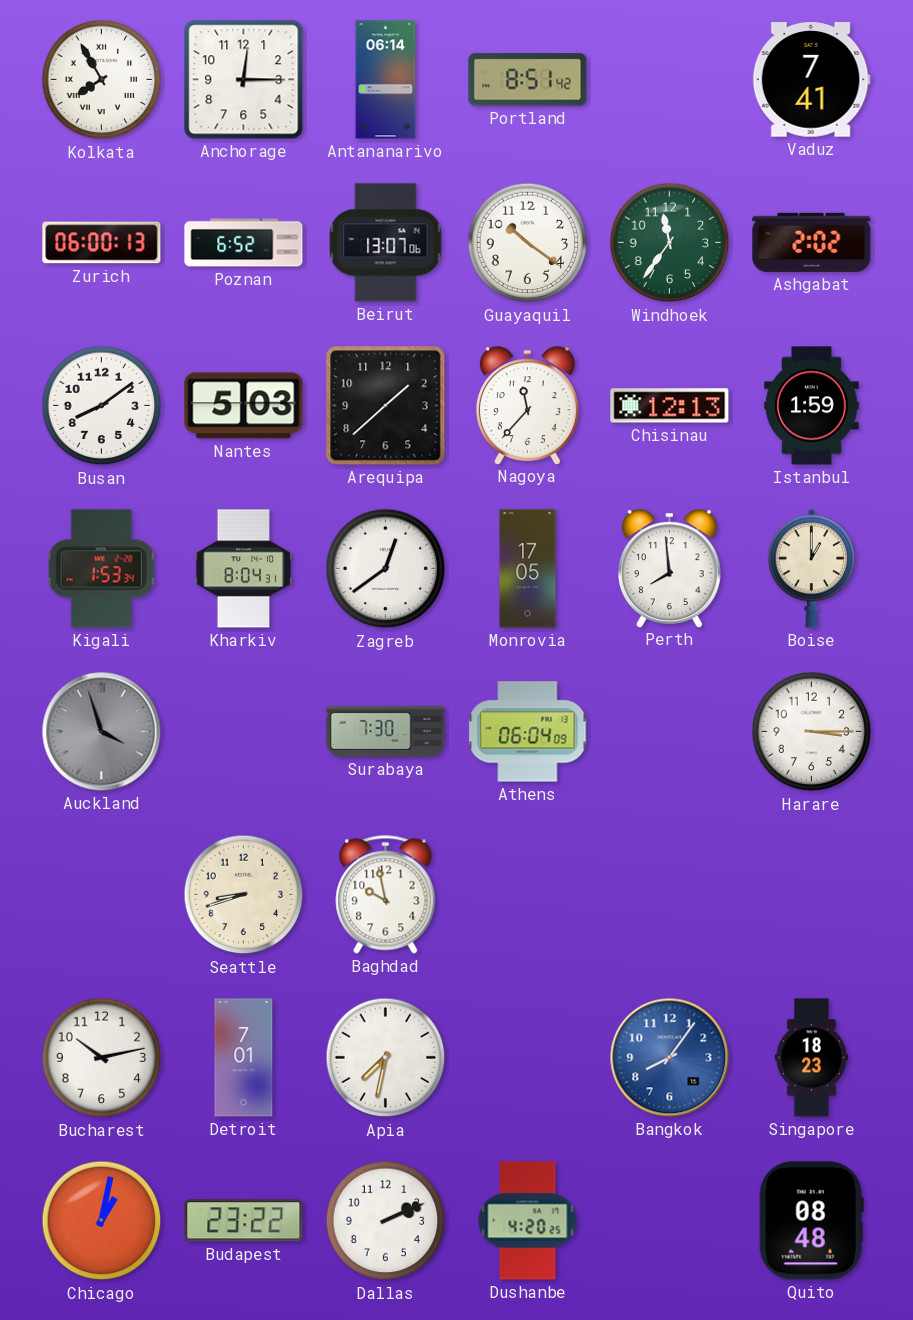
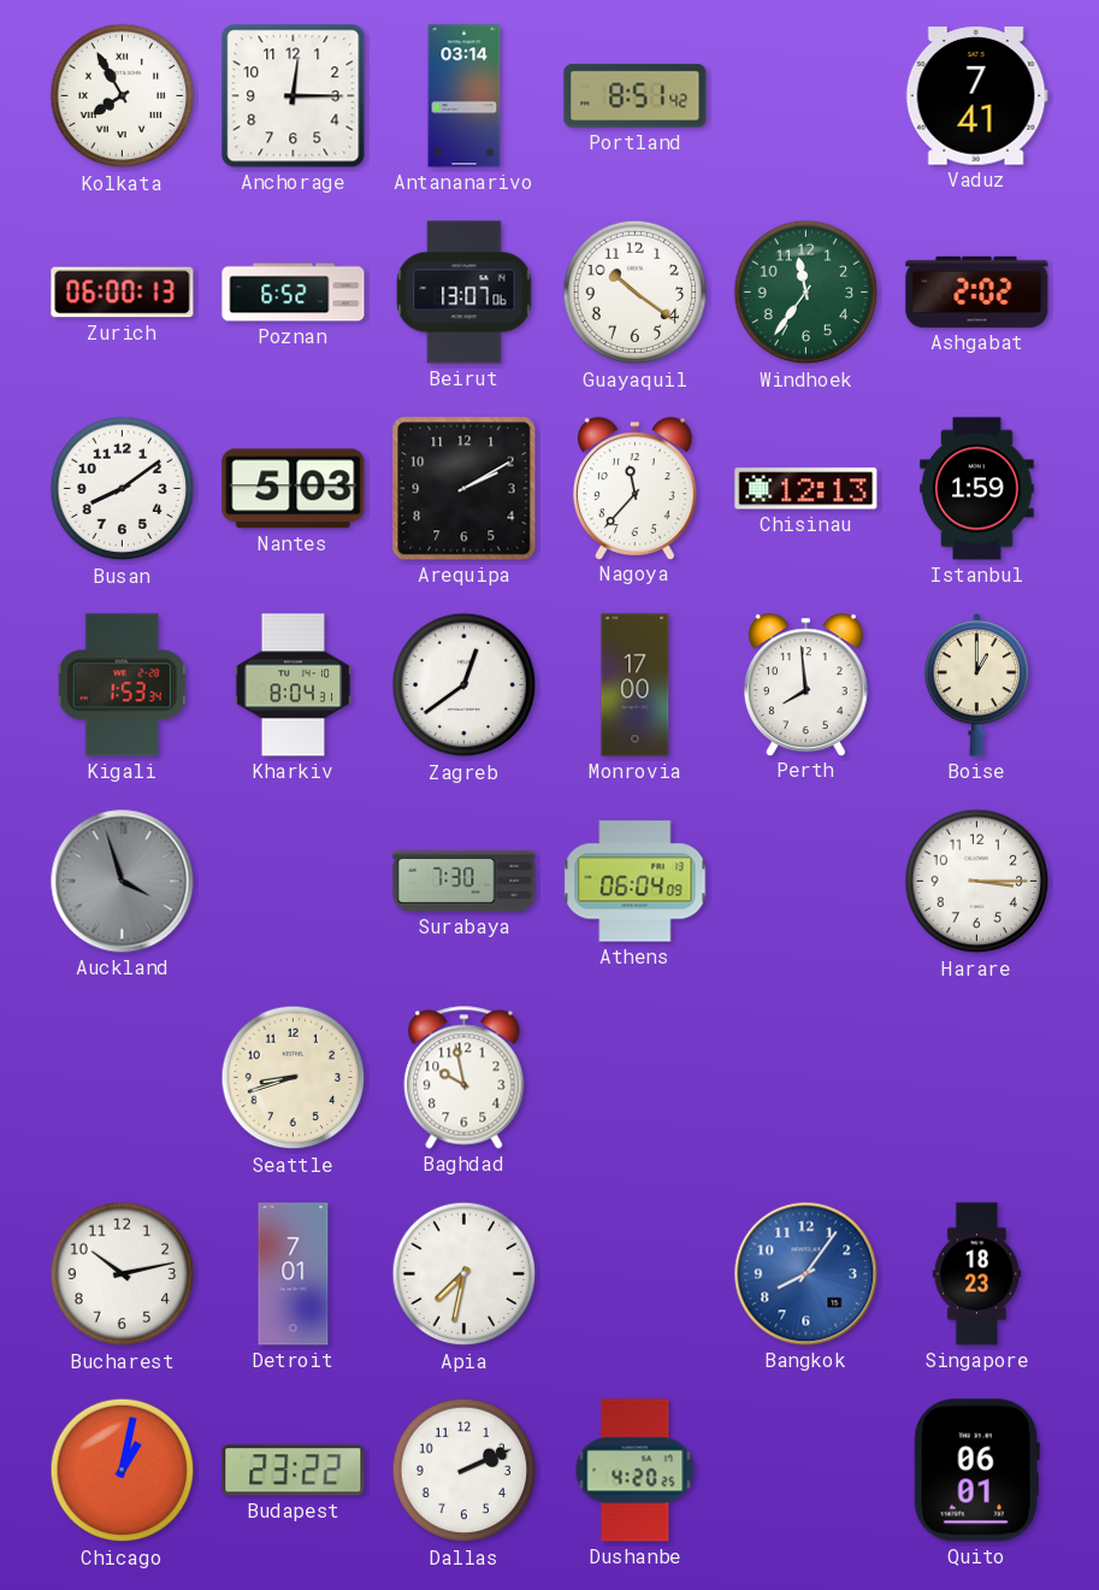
Antananarivo: 06:14 -> 03:14
Arequipa: 1:38 -> 2:10
Monrovia: 17:05 -> 17:00
Quito: 08:48 -> 06:01
